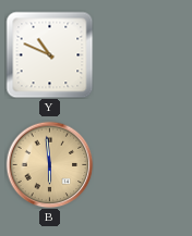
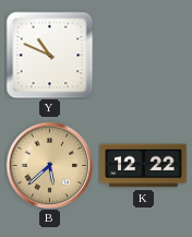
B: 5:59 -> 5:38
K: none -> 12:22
